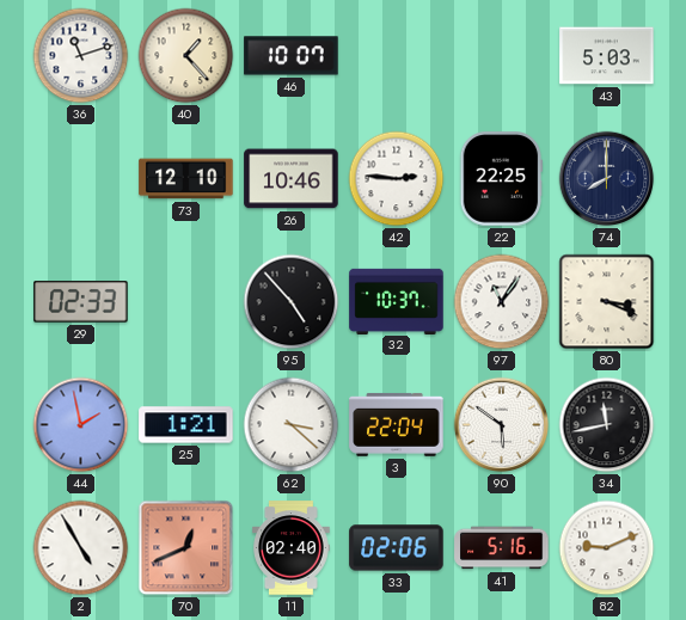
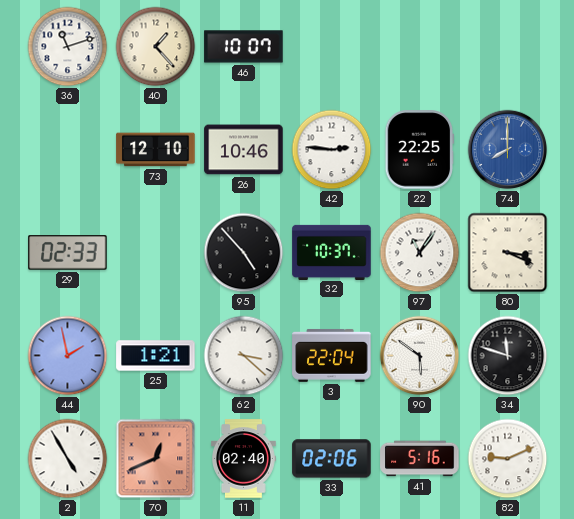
43: 5:03 -> none
74 dial: navy -> blue
34: 11:43 -> 11:48
